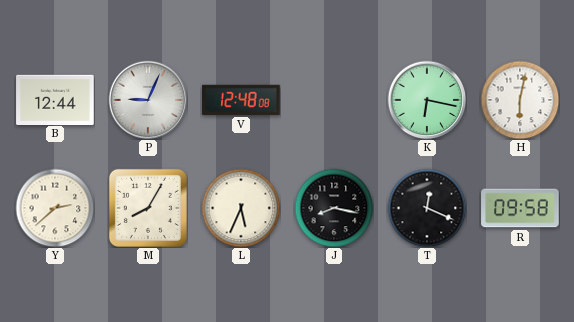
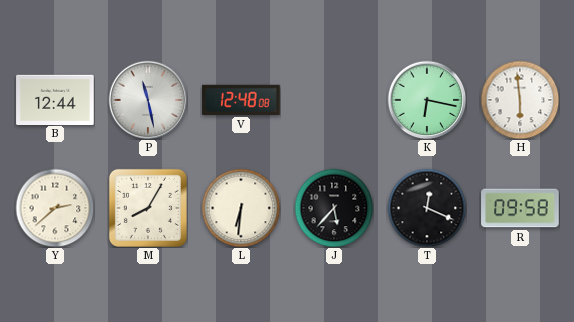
P: 9:04 -> 11:28
H: 6:02 -> 5:59
L: 5:34 -> 6:31
J: 8:17 -> 5:37
